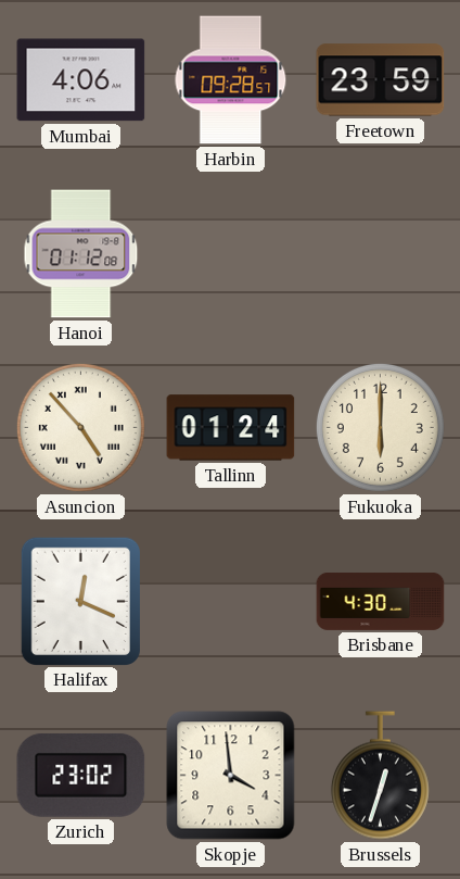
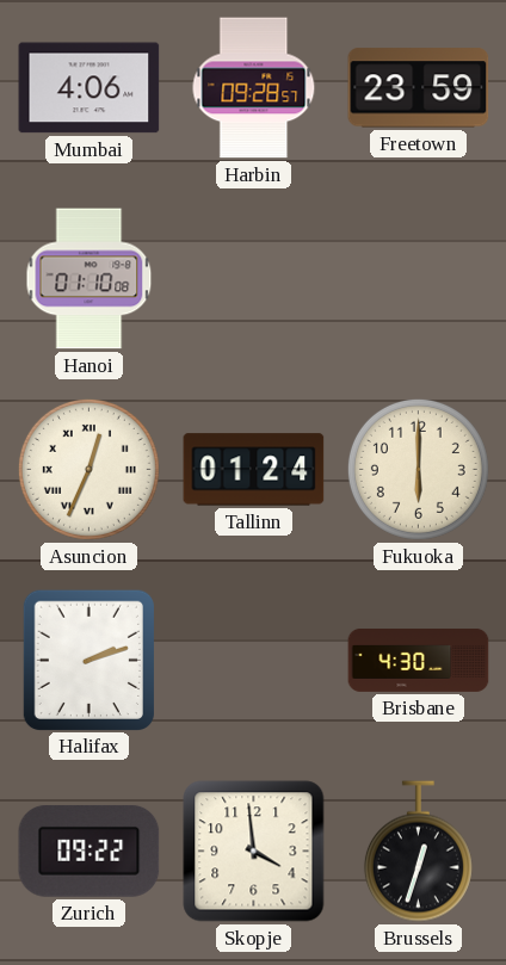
Hanoi: 01:12 -> 01:10
Asuncion: 4:53 -> 12:34
Halifax: 12:19 -> 2:12
Zurich: 23:02 -> 09:22
